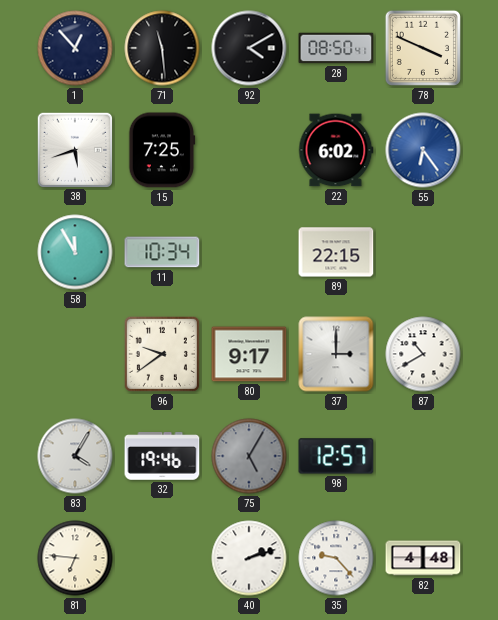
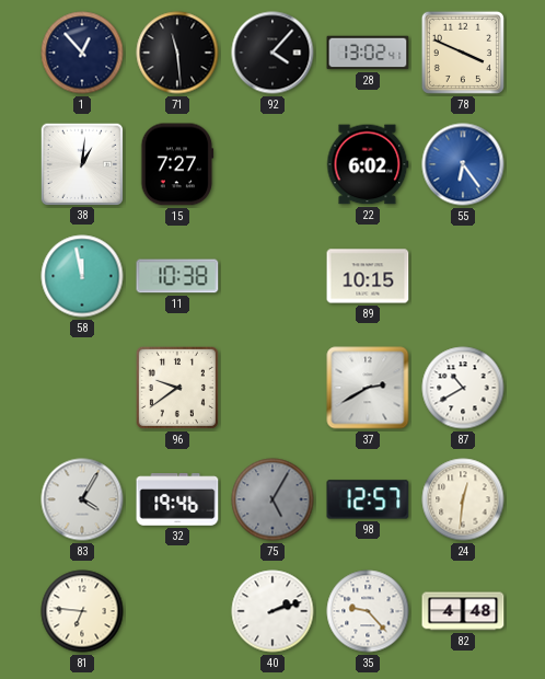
92: 4:10 -> 4:07
28: 08:50 -> 13:02
38: 5:42 -> 1:01
15: 7:25 -> 7:27
58: 11:55 -> 11:58
11: 10:34 -> 10:38
89: 22:15 -> 10:15
80: 9:17 -> none
37: 3:00 -> 2:40
24: none -> 12:31
